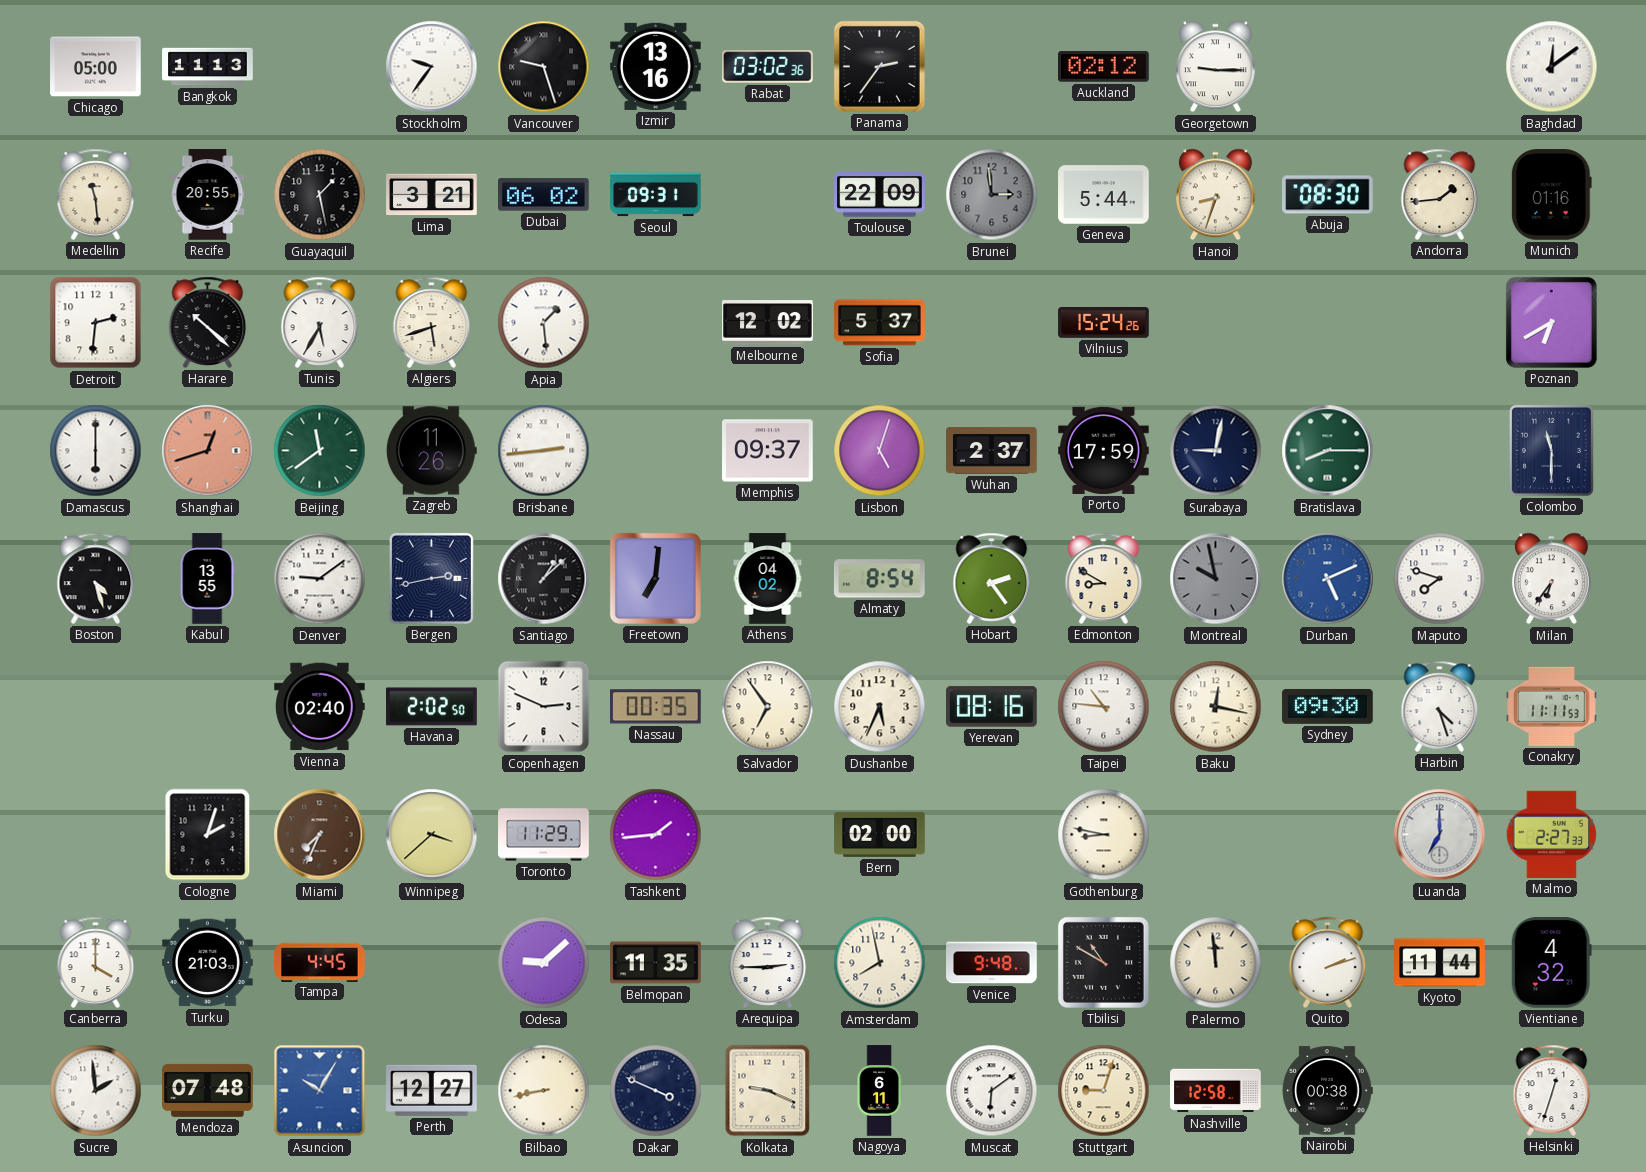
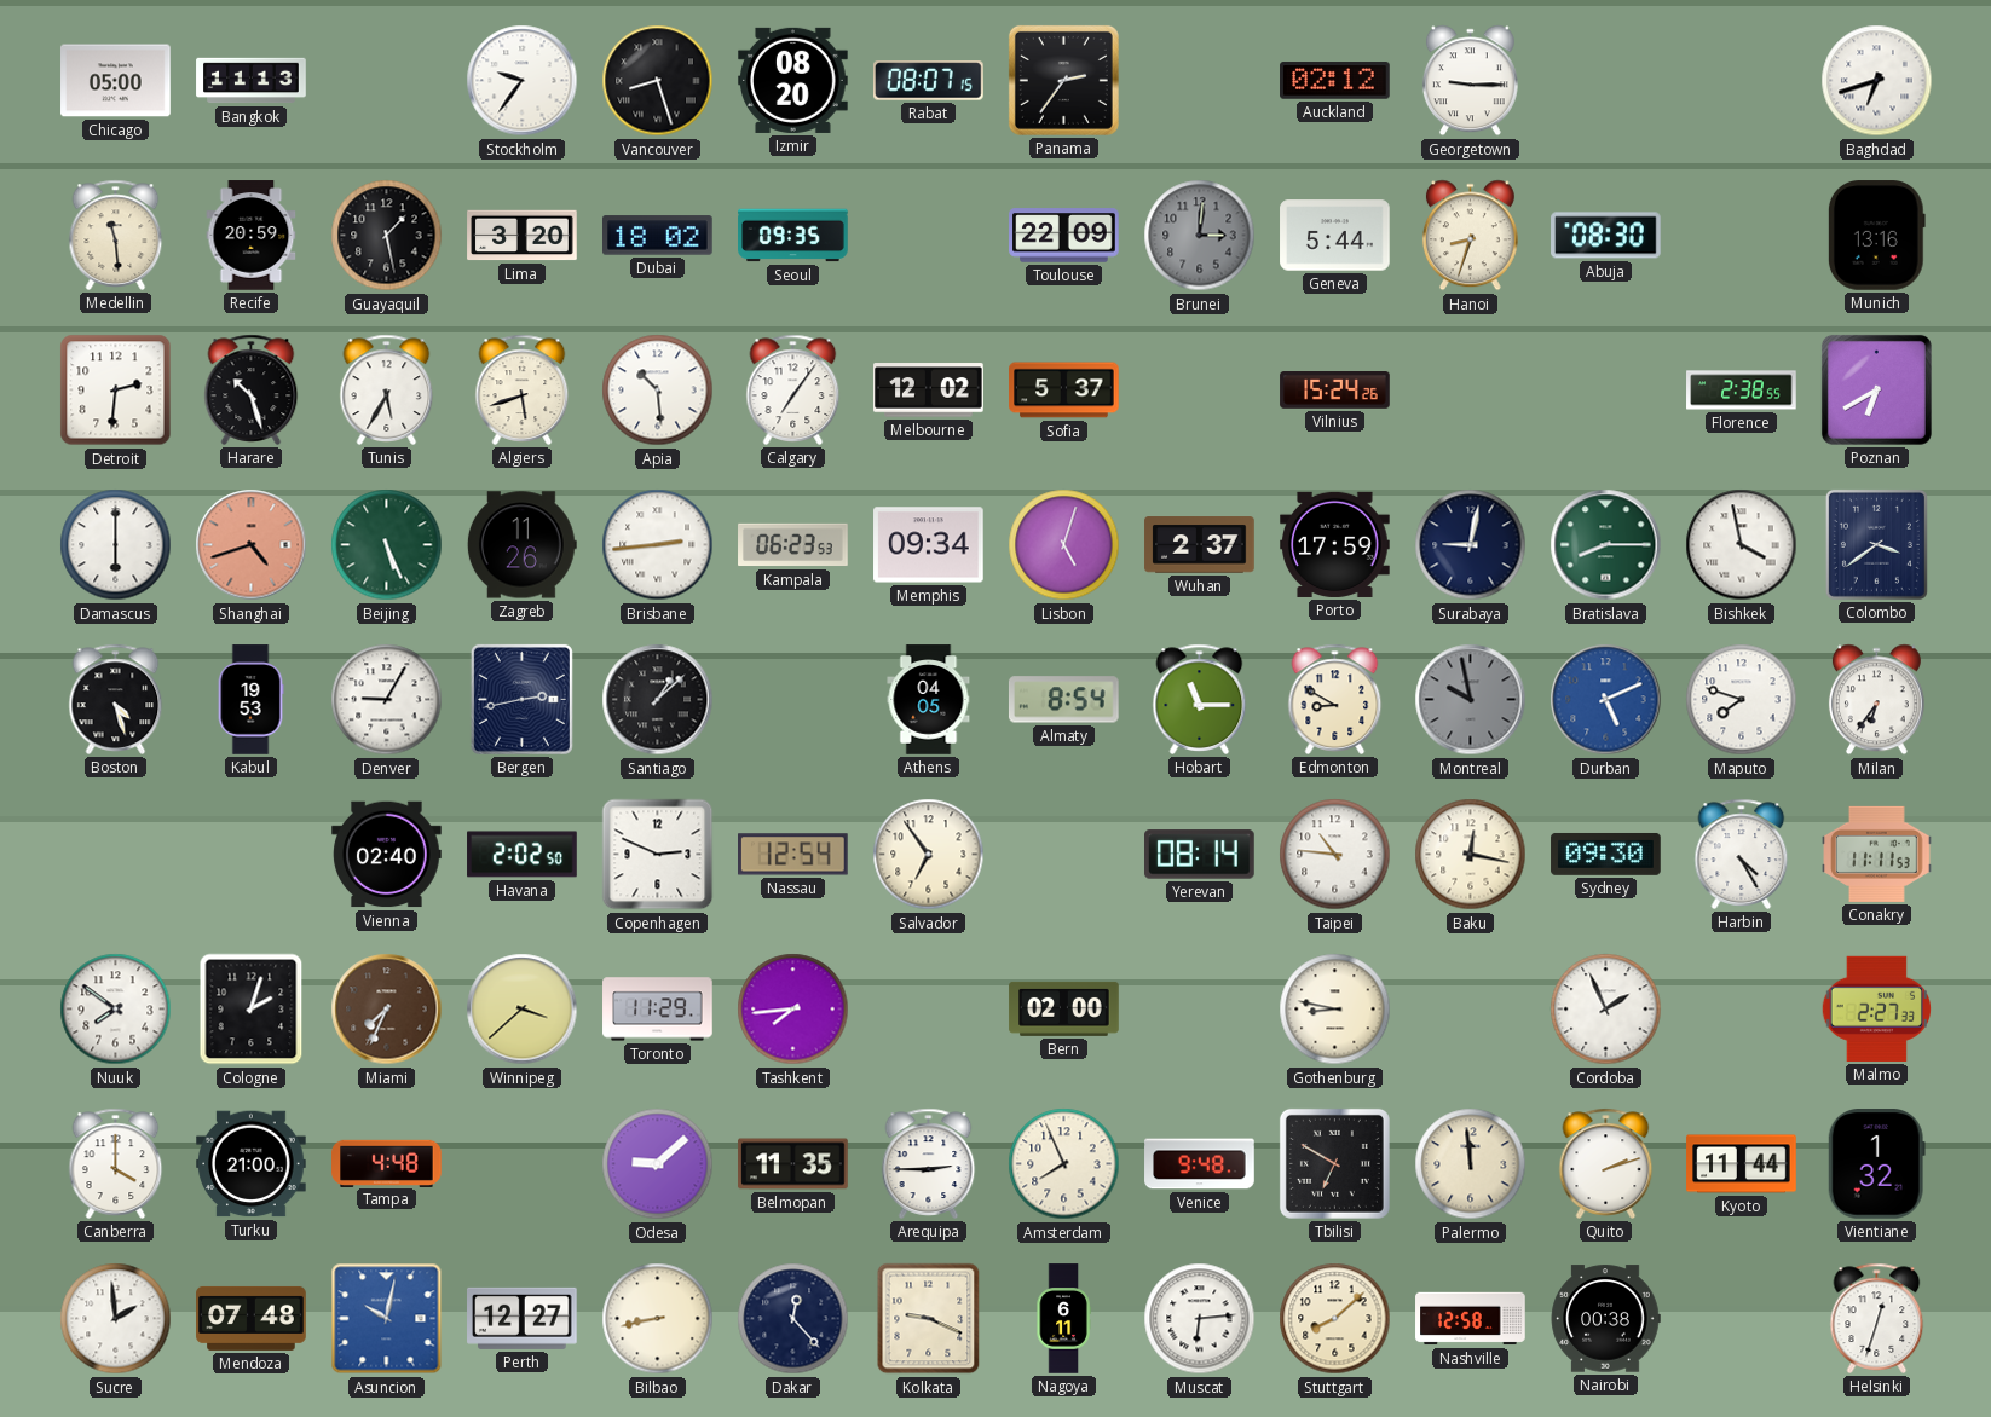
Vancouver: 9:27 -> 8:27
Izmir: 13:16 -> 08:20
Rabat: 03:02 -> 08:07
Baghdad: 12:09 -> 6:42
Recife: 20:55 -> 20:59
Lima: 3:21 -> 3:20
Dubai: 06:02 -> 18:02
Seoul: 09:31 -> 09:35
Brunei: 2:59 -> 3:01
Andorra: 1:44 -> none
Munich: 01:16 -> 13:16
Harare: 10:22 -> 10:27
Apia: 1:29 -> 10:29
Calgary: none -> 7:06
Florence: none -> 2:38
Shanghai: 12:42 -> 4:42
Beijing: 11:39 -> 5:26
Kampala: none -> 06:23
Memphis: 09:37 -> 09:34
Bishkek: none -> 3:58
Colombo: 11:30 -> 3:39
Kabul: 13:55 -> 19:53
Denver: 9:09 -> 9:05
Freetown: 7:01 -> none
Athens: 04:02 -> 04:05
Hobart: 2:24 -> 11:15
Nassau: 00:35 -> 12:54
Dushanbe: 5:34 -> none
Yerevan: 08:16 -> 08:14
Harbin: 4:27 -> 4:25
Nuuk: none -> 7:51
Tashkent: 1:44 -> 7:44
Cordoba: none -> 1:56
Luanda: 7:00 -> none
Turku: 21:03 -> 21:00
Tampa: 4:45 -> 4:48
Amsterdam: 7:58 -> 7:56
Tbilisi: 10:50 -> 6:50
Vientiane: 4:32 -> 1:32
Asuncion: 10:05 -> 10:02
Dakar: 3:49 -> 12:23
Muscat: 6:09 -> 6:14
Stuttgart: 9:03 -> 8:08
